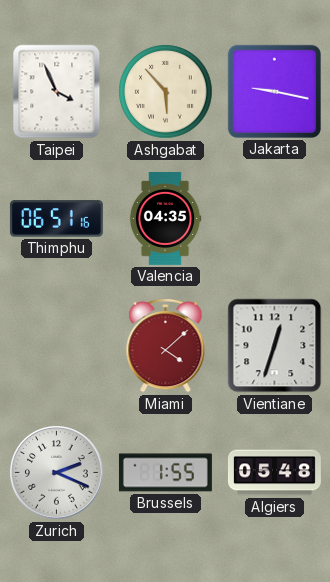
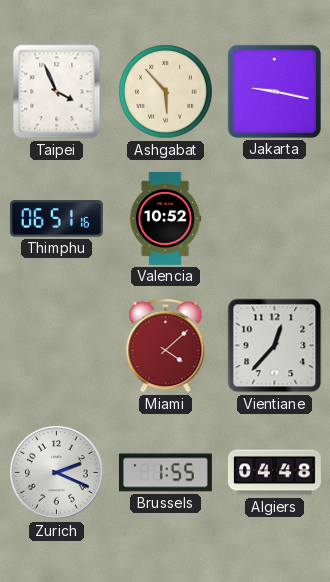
Valencia: 04:35 -> 10:52
Vientiane: 12:33 -> 12:37
Algiers: 05:48 -> 04:48
